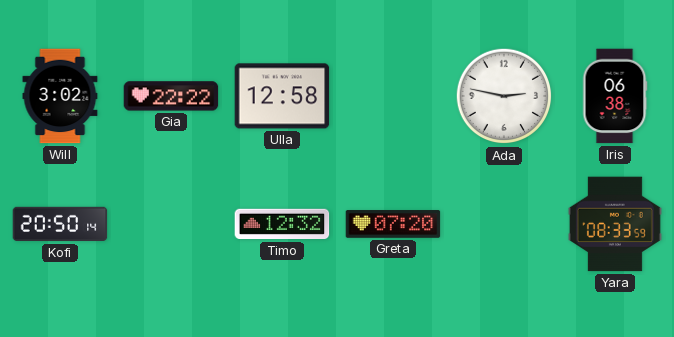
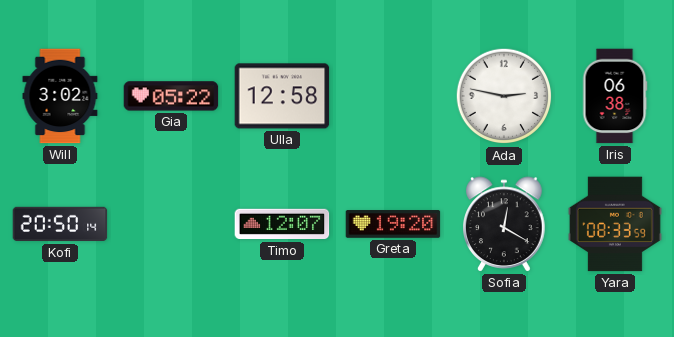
Gia: 22:22 -> 05:22
Timo: 12:32 -> 12:07
Greta: 07:20 -> 19:20
Sofia: none -> 12:20
